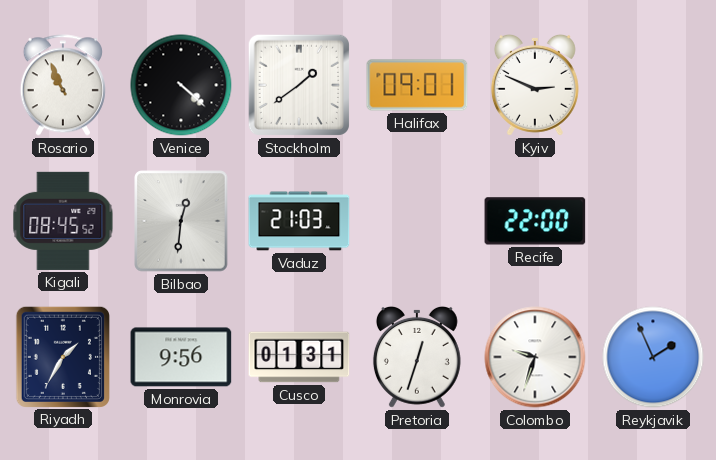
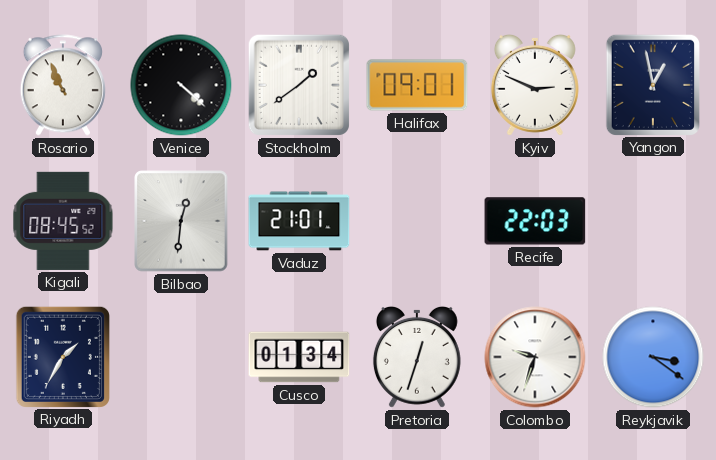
Yangon: none -> 12:58
Vaduz: 21:03 -> 21:01
Recife: 22:00 -> 22:03
Monrovia: 9:56 -> none
Cusco: 01:31 -> 01:34
Reykjavik: 1:56 -> 3:21
